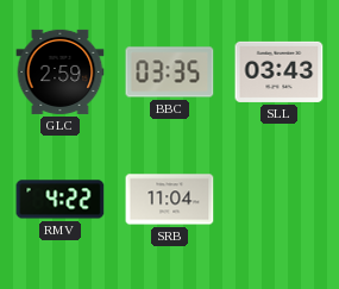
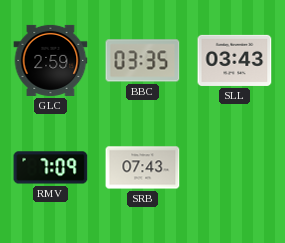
RMV: 4:22 -> 7:09
SRB: 11:04 -> 07:43
